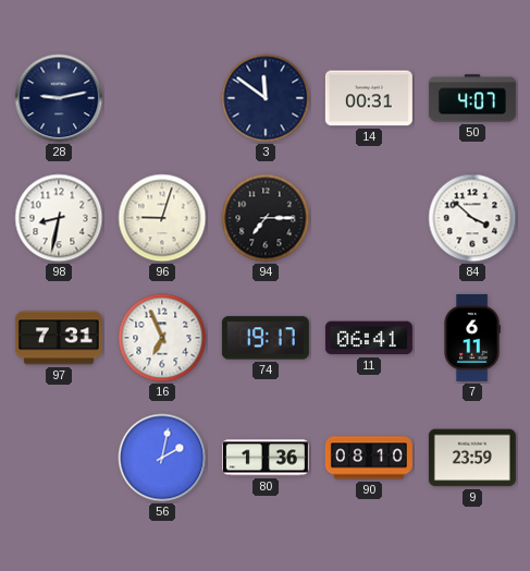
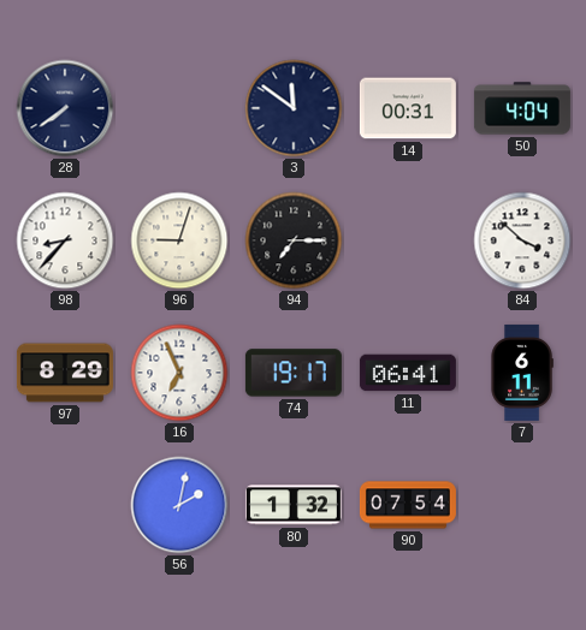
28: 9:13 -> 7:39
50: 4:07 -> 4:04
98: 8:32 -> 8:37
97: 7:31 -> 8:29
80: 1:36 -> 1:32
90: 08:10 -> 07:54
9: 23:59 -> none
